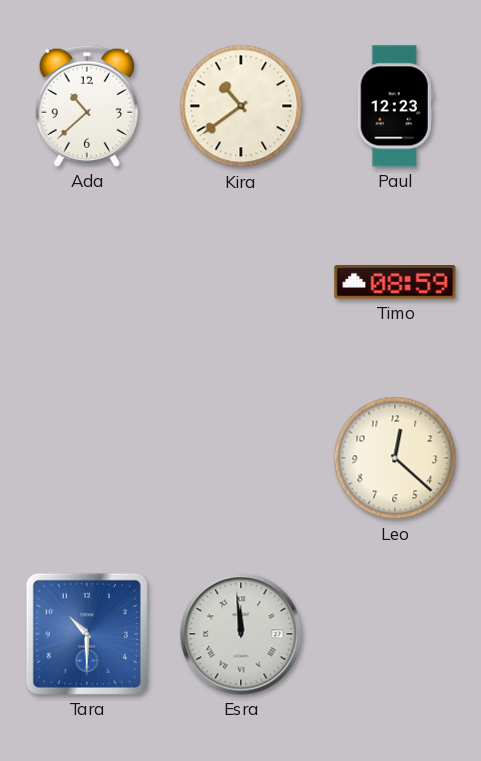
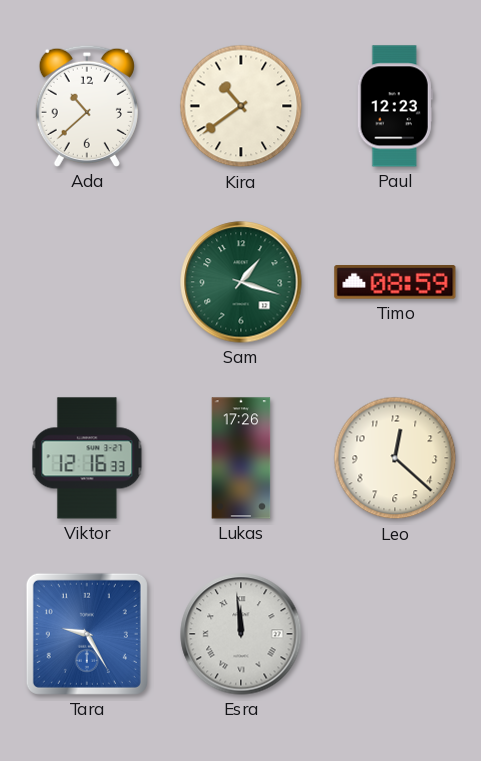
Sam: none -> 1:18
Viktor: none -> 12:16
Lukas: none -> 17:26
Tara: 10:30 -> 9:25
